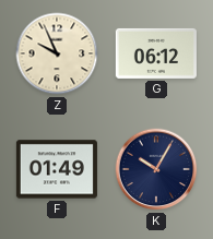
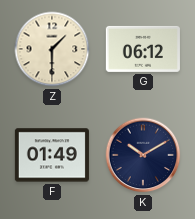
Z: 9:56 -> 1:30
K: 10:05 -> 10:10
